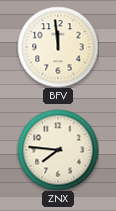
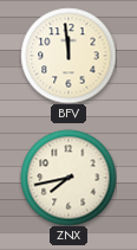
ZNX: 7:46 -> 7:43
